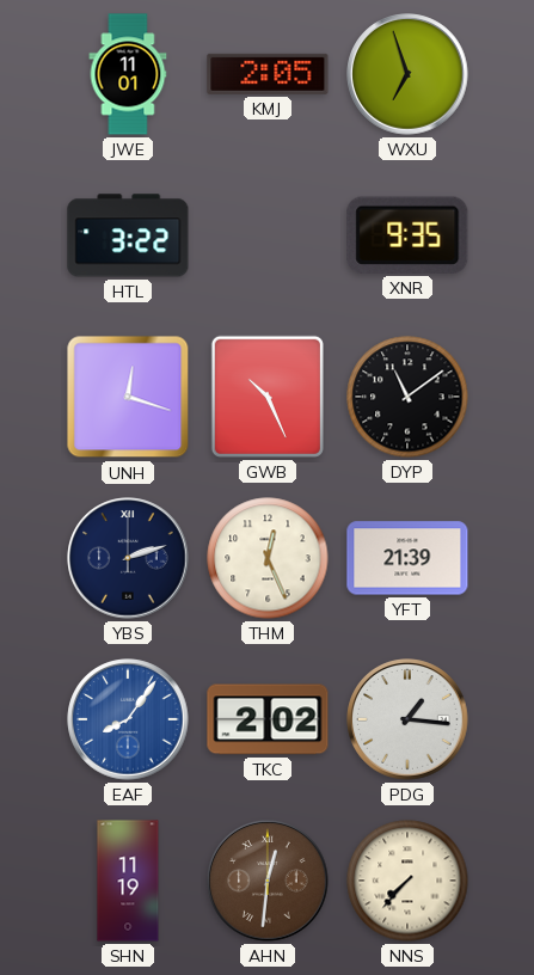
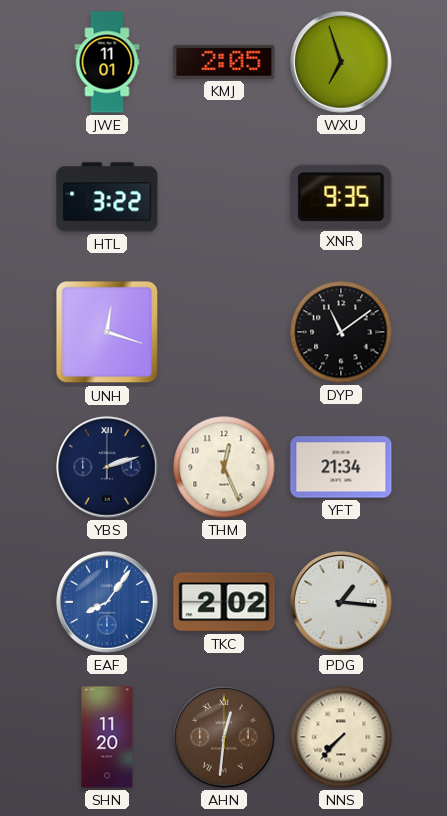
GWB: 10:26 -> none
YFT: 21:39 -> 21:34
SHN: 11:19 -> 11:20
